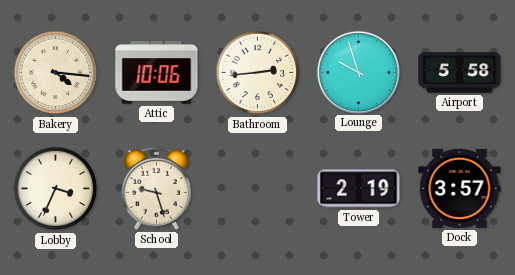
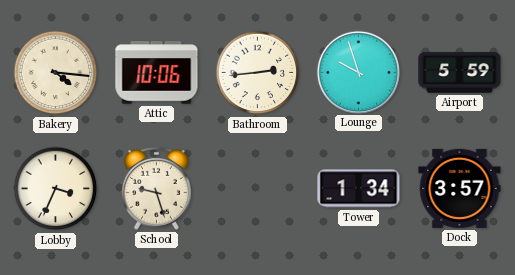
Airport: 5:58 -> 5:59
Tower: 2:19 -> 1:34
